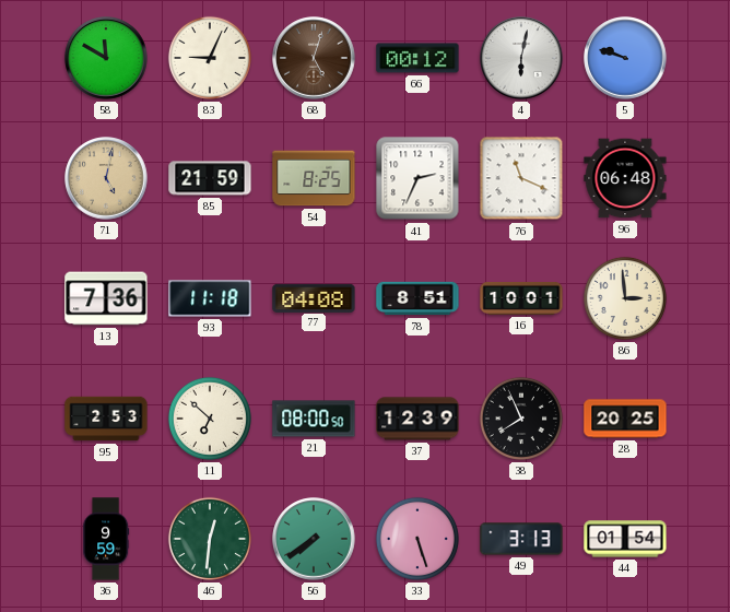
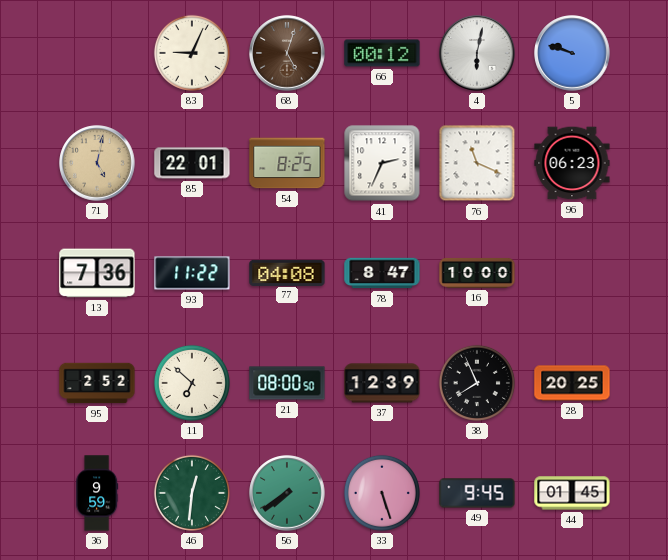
58: 11:50 -> none
85: 21:59 -> 22:01
96: 06:48 -> 06:23
93: 11:18 -> 11:22
78: 8:51 -> 8:47
16: 10:01 -> 10:00
86: 2:59 -> none
95: 2:53 -> 2:52
49: 3:13 -> 9:45
44: 01:54 -> 01:45
